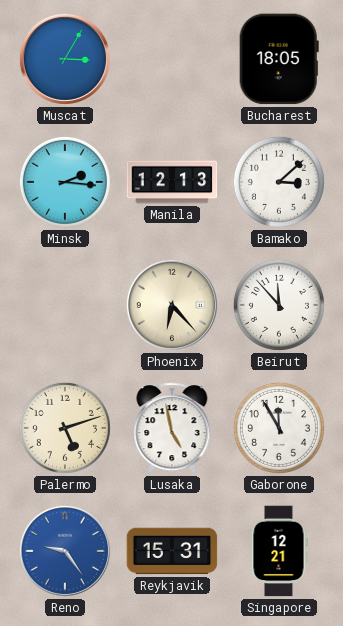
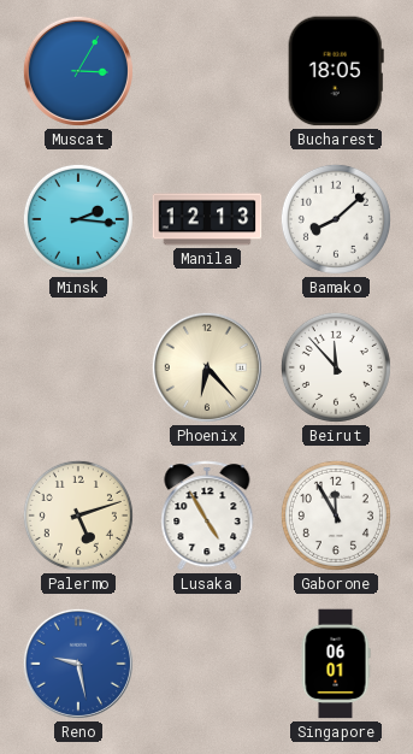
Bamako: 3:08 -> 8:08
Lusaka: 4:58 -> 4:55
Reno: 9:24 -> 9:28
Reykjavik: 15:31 -> none
Singapore: 12:21 -> 06:01
